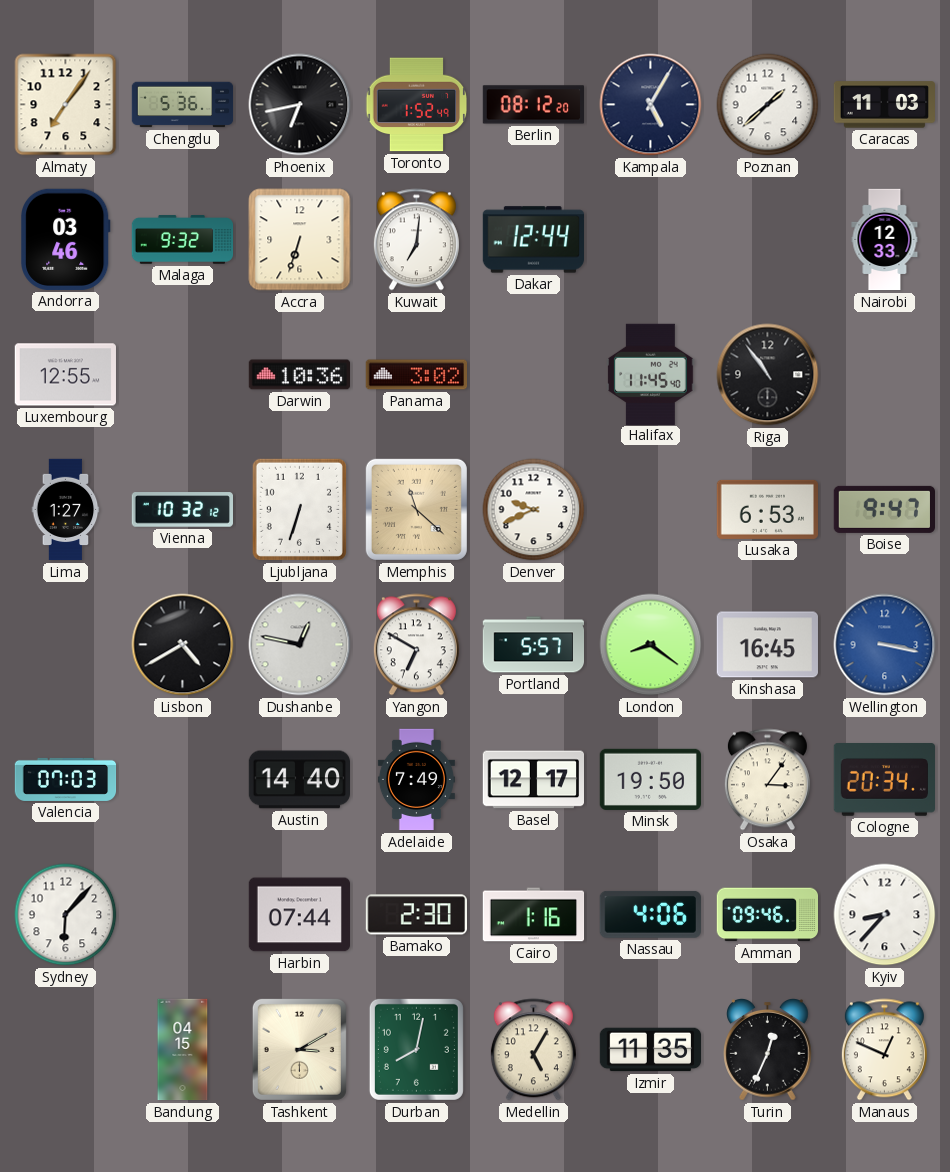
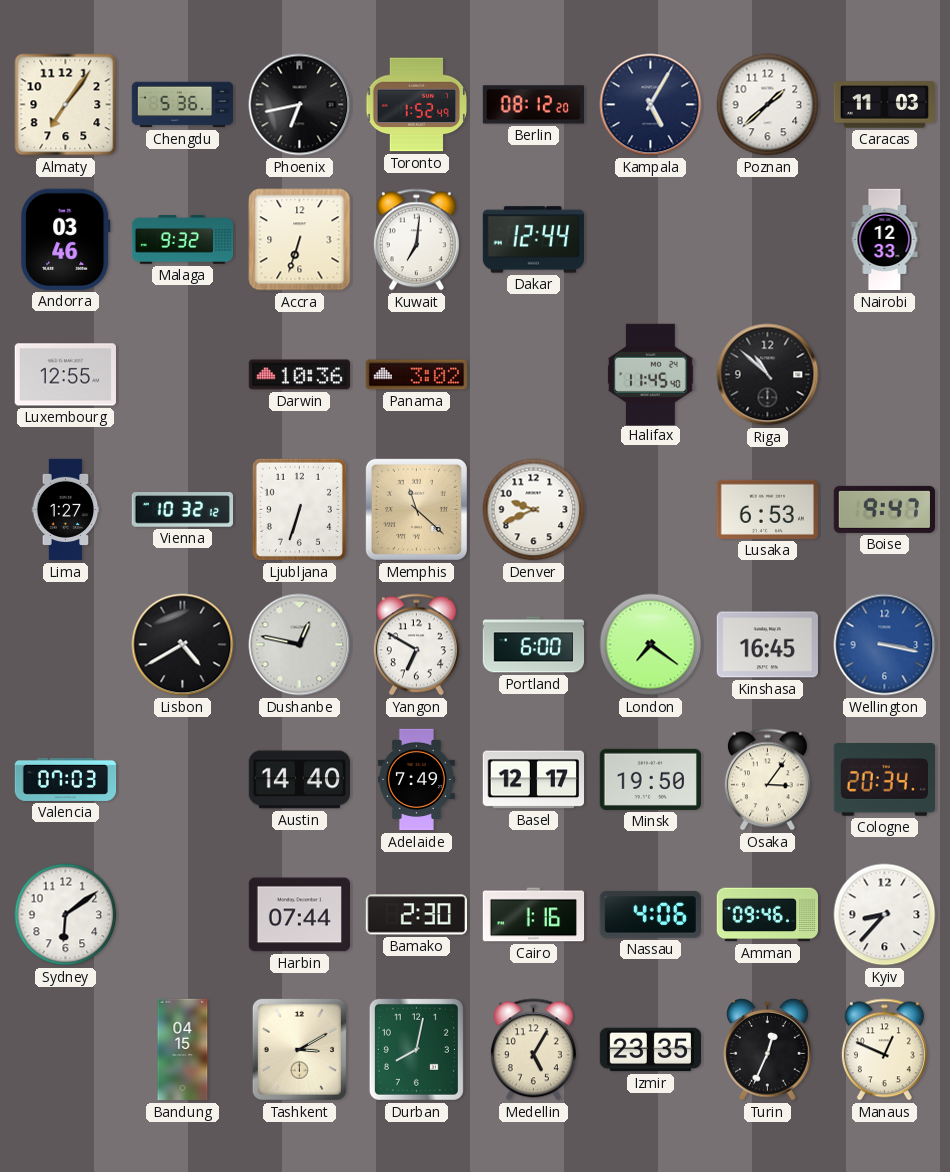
Riga: 10:54 -> 10:52
Portland: 5:57 -> 6:00
London: 8:21 -> 7:21
Sydney: 6:07 -> 6:09
Izmir: 11:35 -> 23:35
